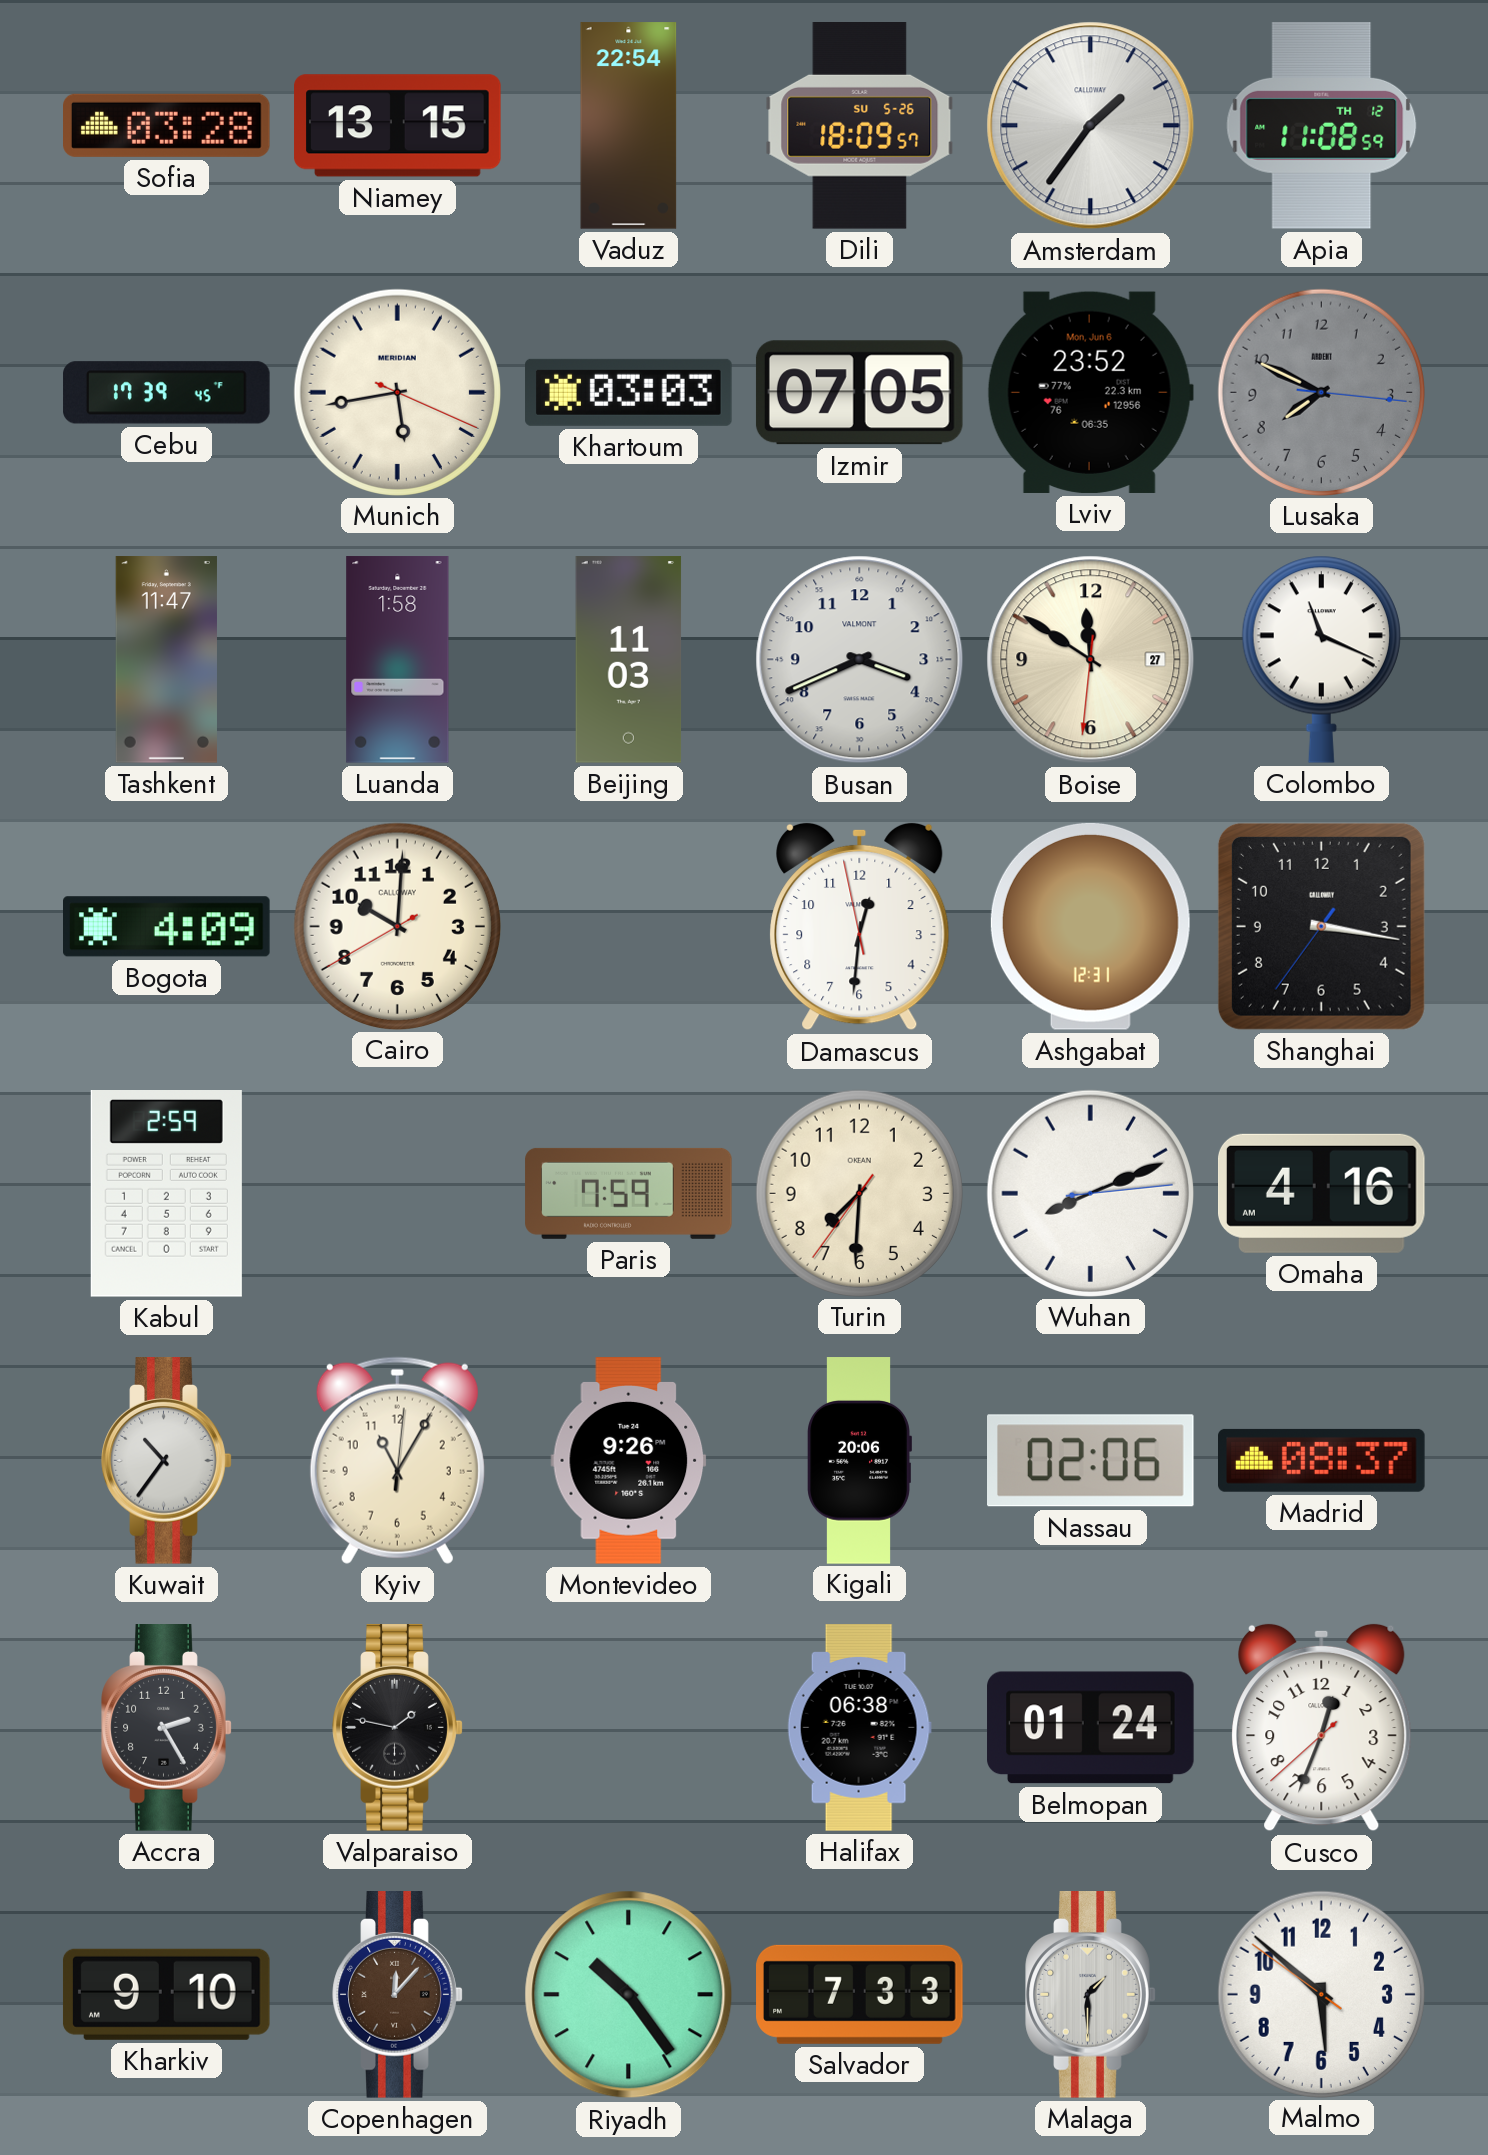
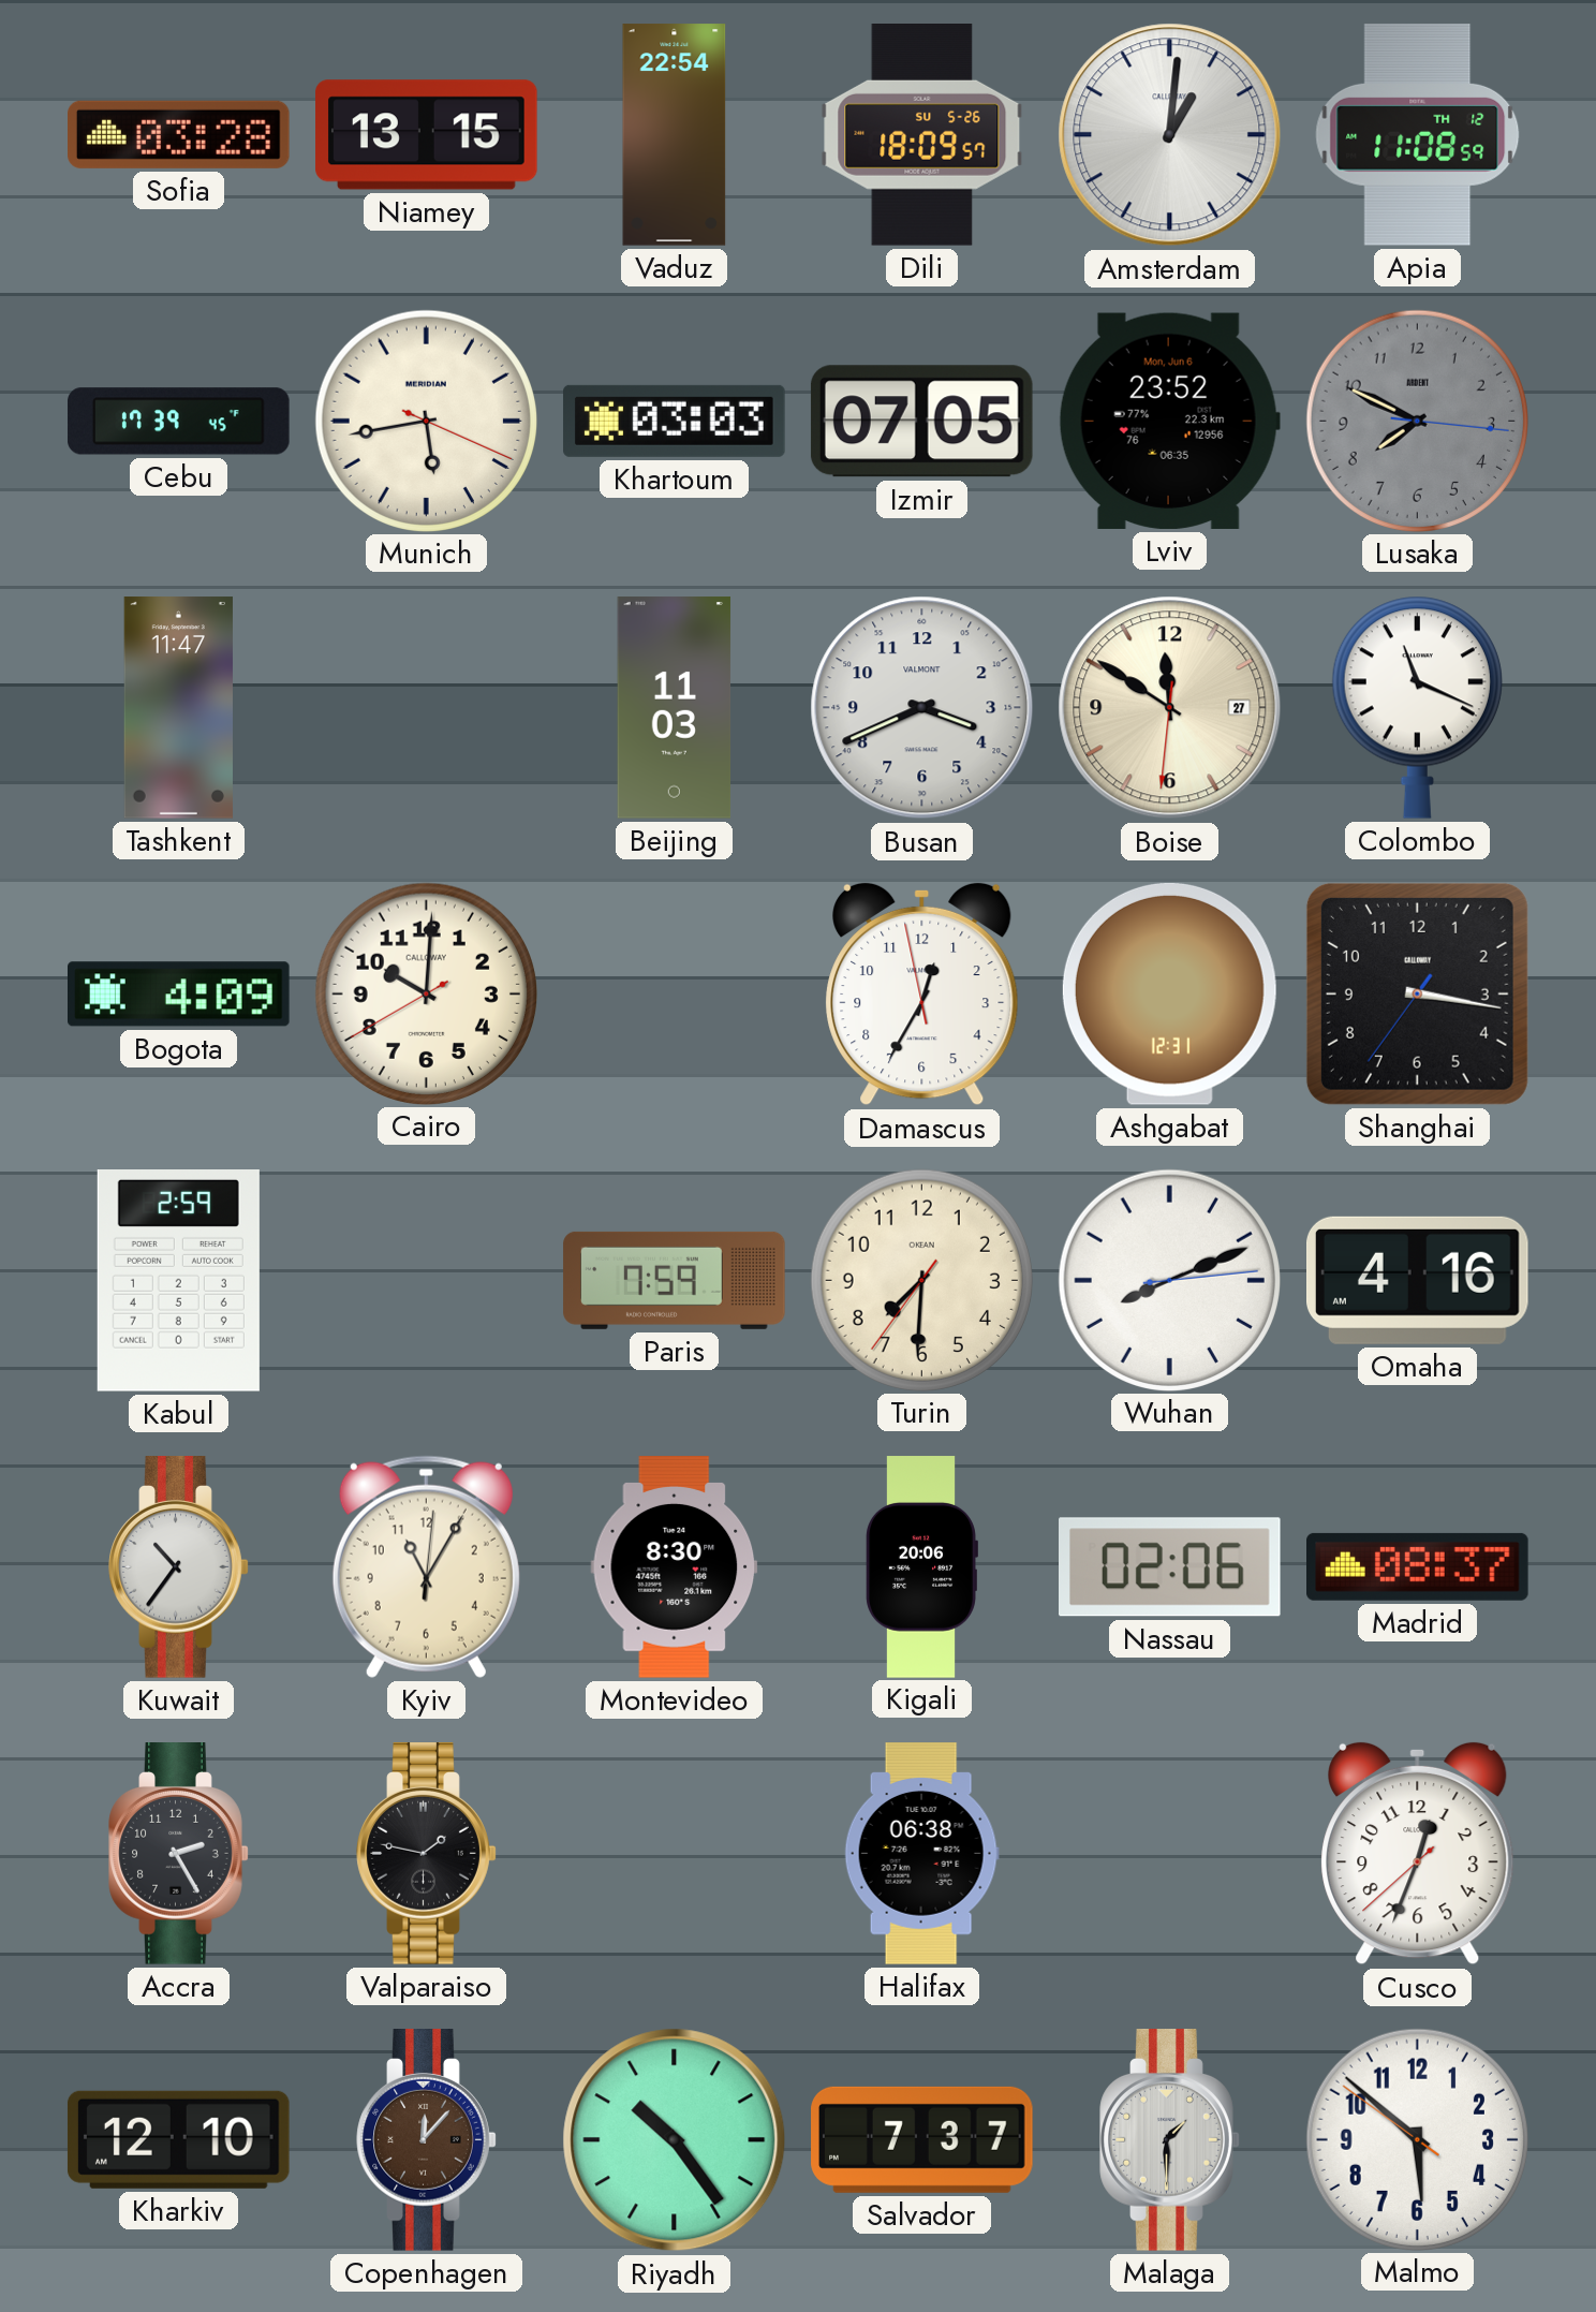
Amsterdam: 1:36 -> 1:01
Luanda: 1:58 -> none
Damascus: 12:30 -> 12:34
Montevideo: 9:26 -> 8:30
Belmopan: 01:24 -> none
Kharkiv: 9:10 -> 12:10
Salvador: 7:33 -> 7:37
